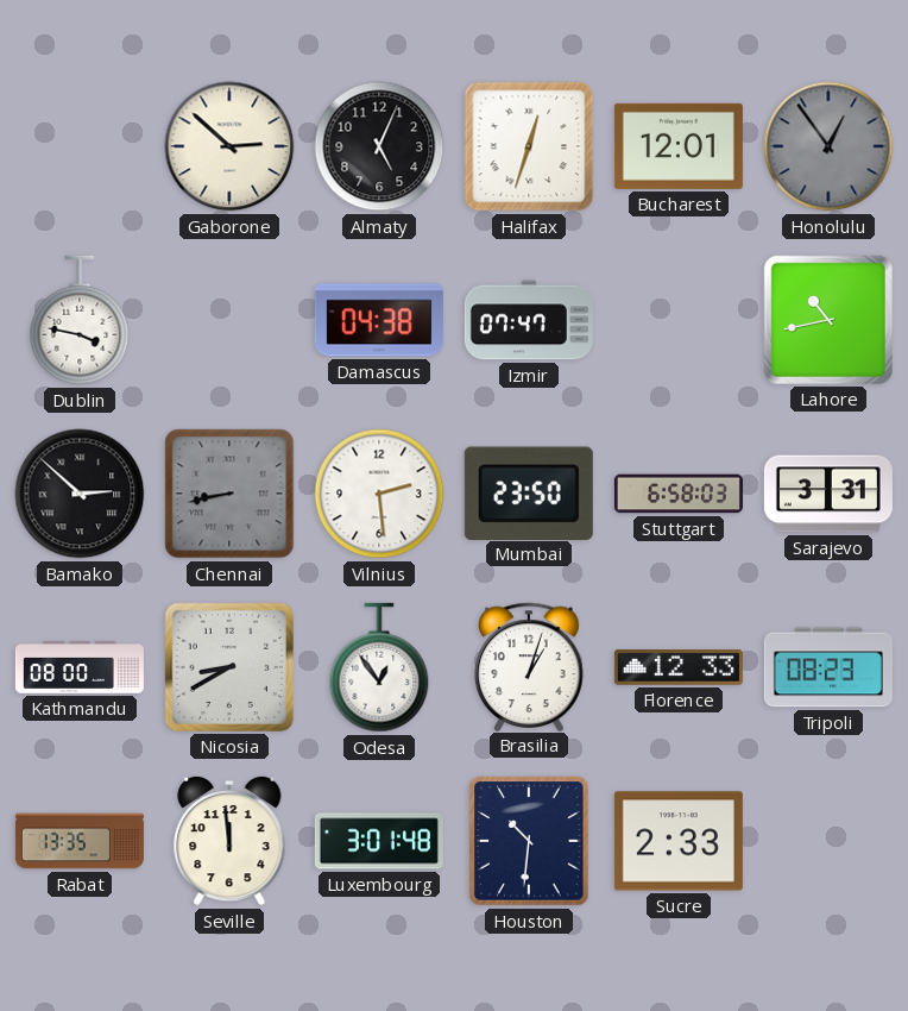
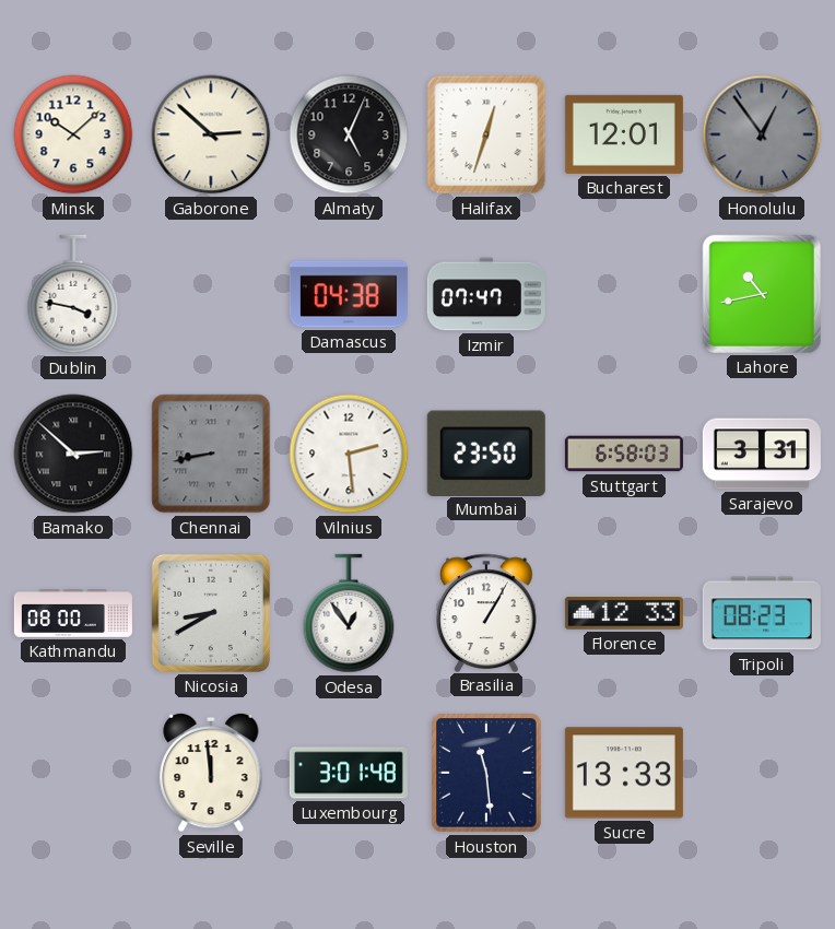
Minsk: none -> 10:08
Brasilia: 1:03 -> 1:05
Rabat: 13:35 -> none
Houston: 10:31 -> 11:29
Sucre: 2:33 -> 13:33
